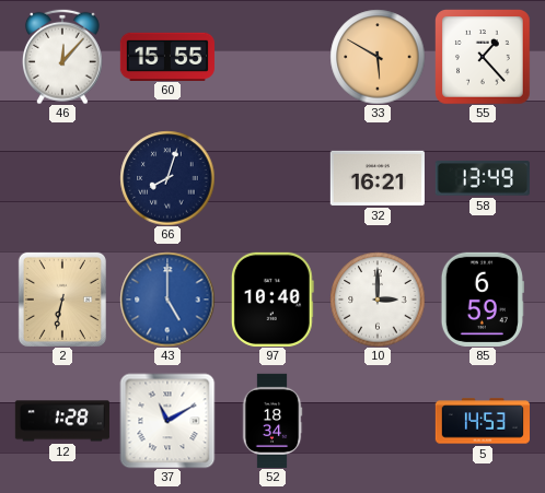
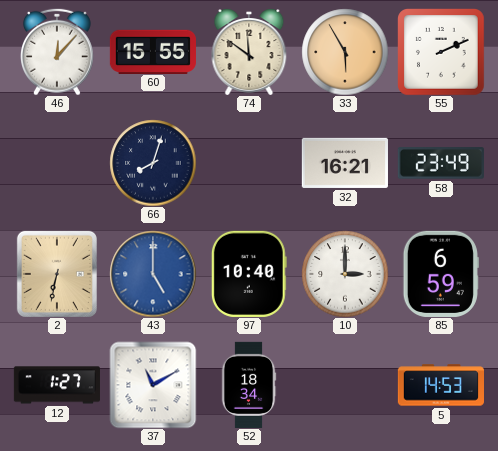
74: none -> 11:51
33: 5:50 -> 5:55
55: 1:23 -> 2:11
58: 13:49 -> 23:49
12: 1:28 -> 1:27
